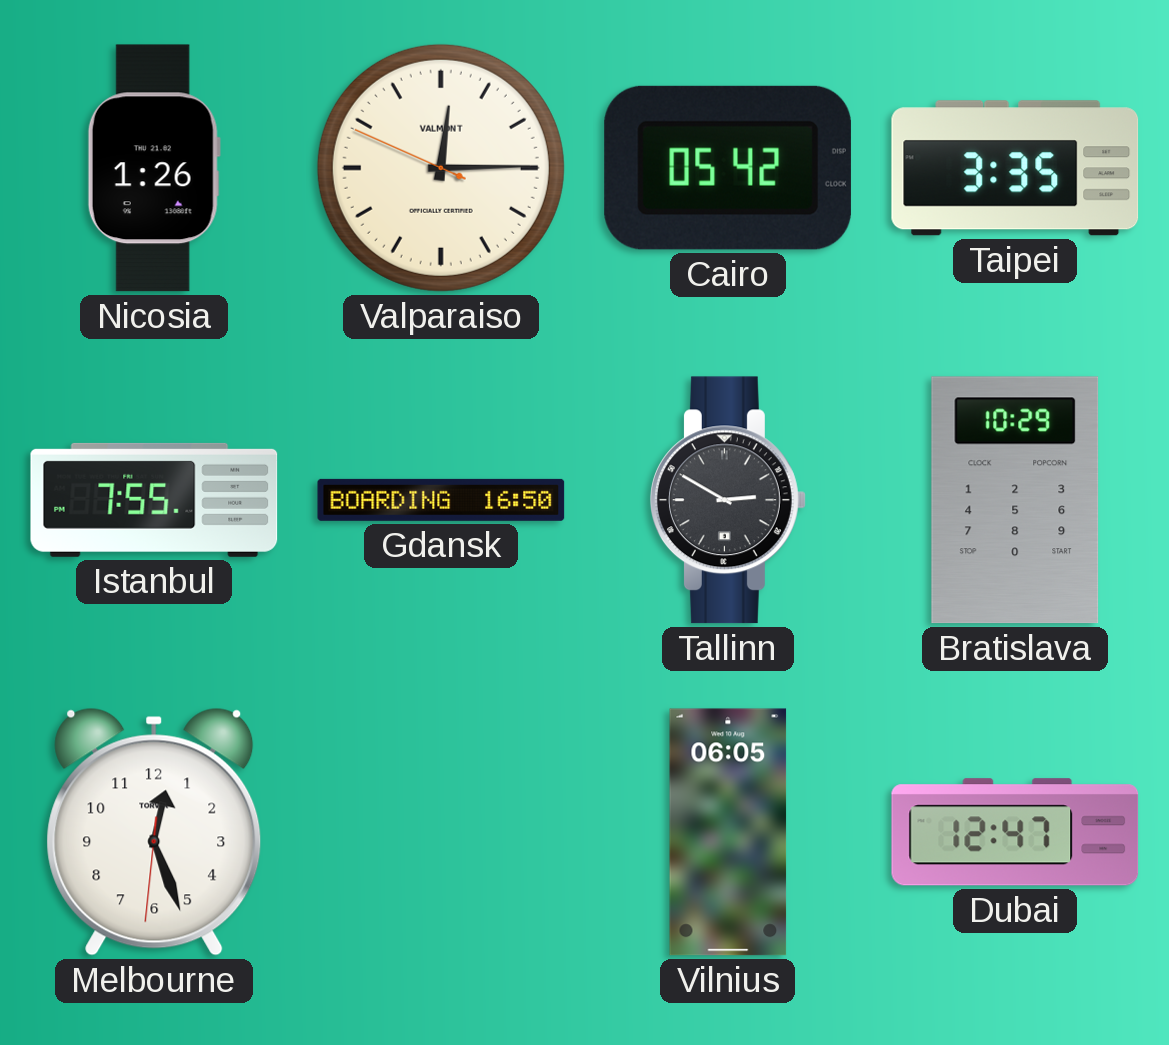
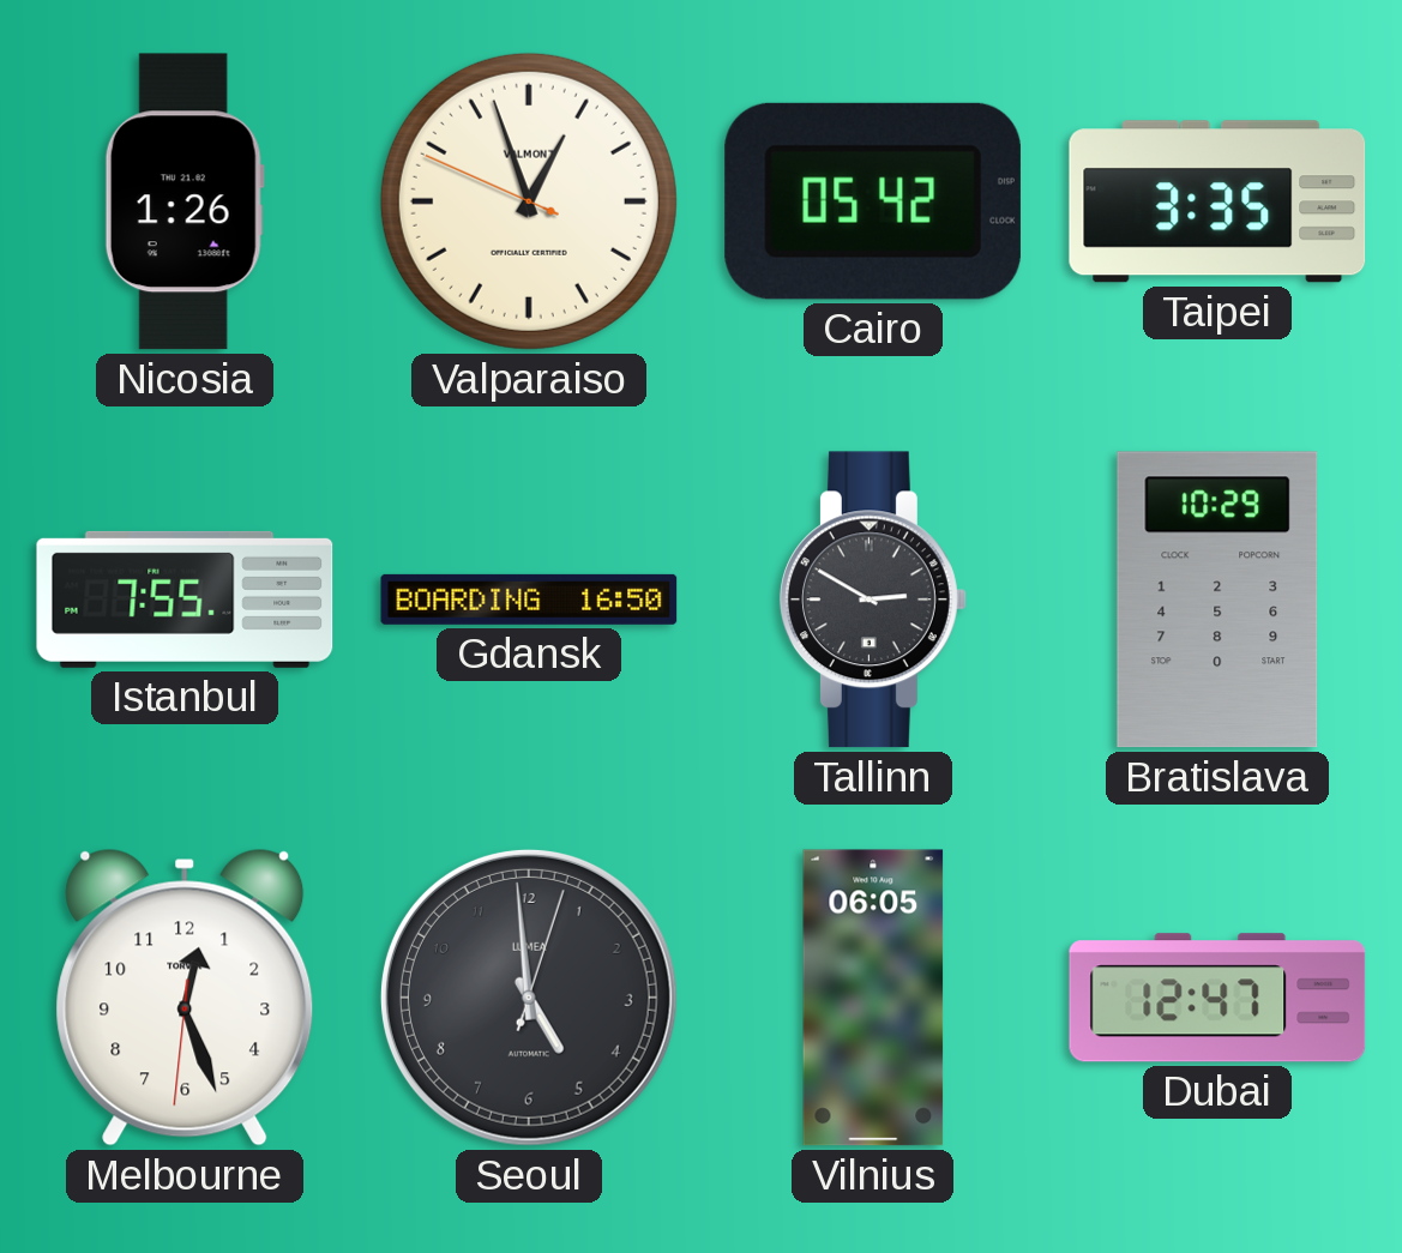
Valparaiso: 12:14 -> 12:56
Seoul: none -> 4:59
